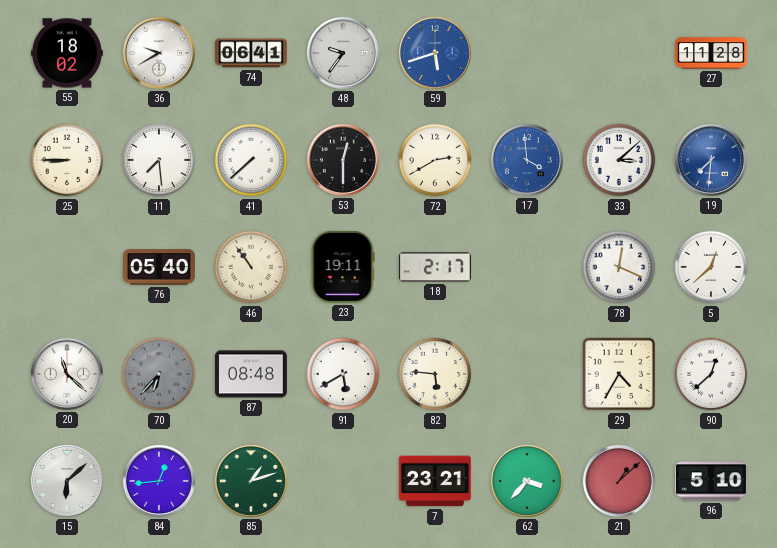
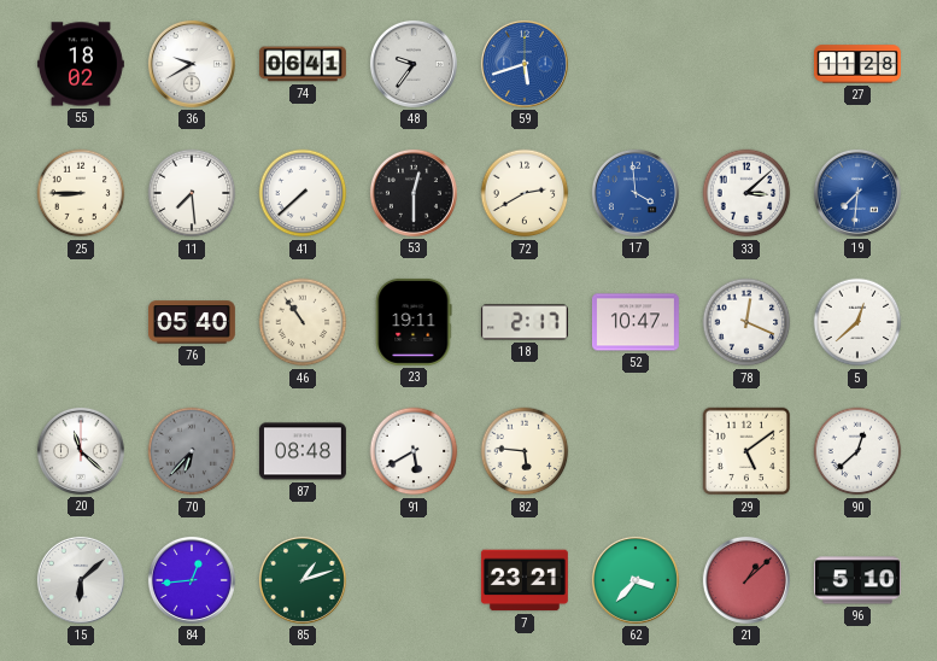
52: none -> 10:47
29: 4:35 -> 5:09
